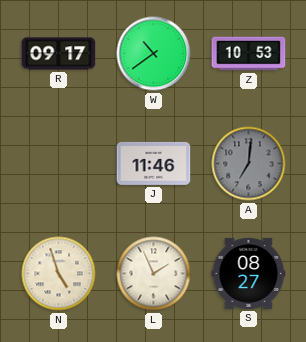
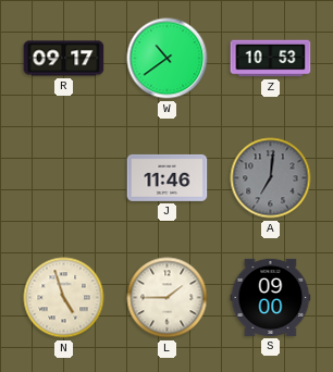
L: 1:56 -> 1:45
S: 08:27 -> 09:00
